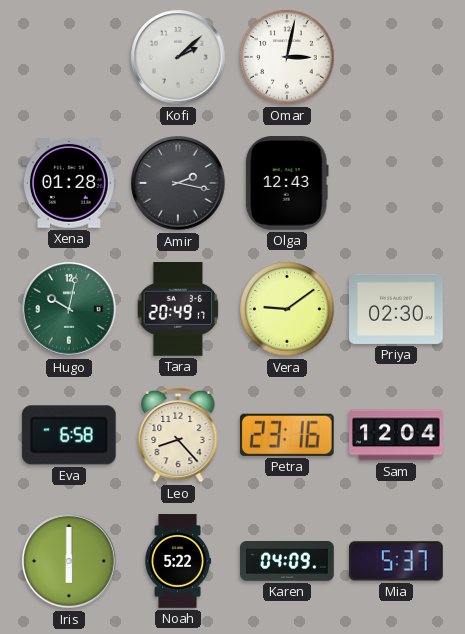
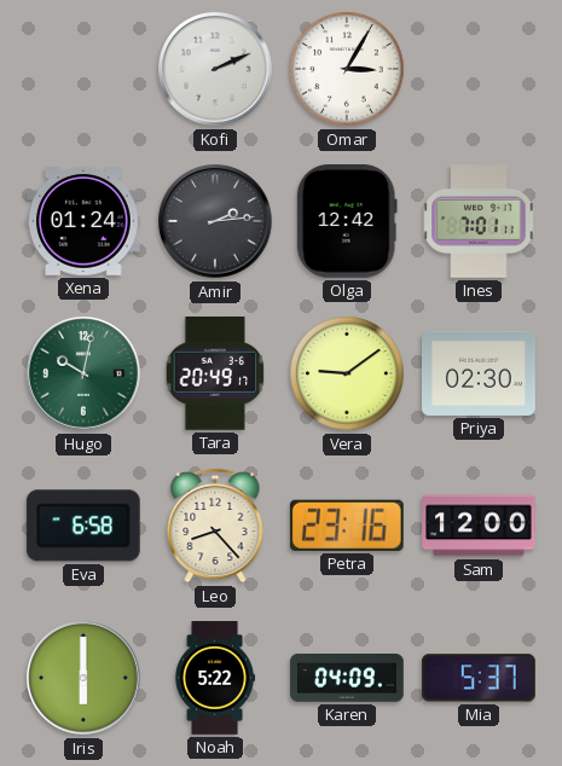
Kofi: 2:08 -> 2:11
Omar: 3:02 -> 3:05
Xena: 01:28 -> 01:24
Amir: 2:17 -> 2:14
Olga: 12:43 -> 12:42
Ines: none -> 7:01
Sam: 12:04 -> 12:00
